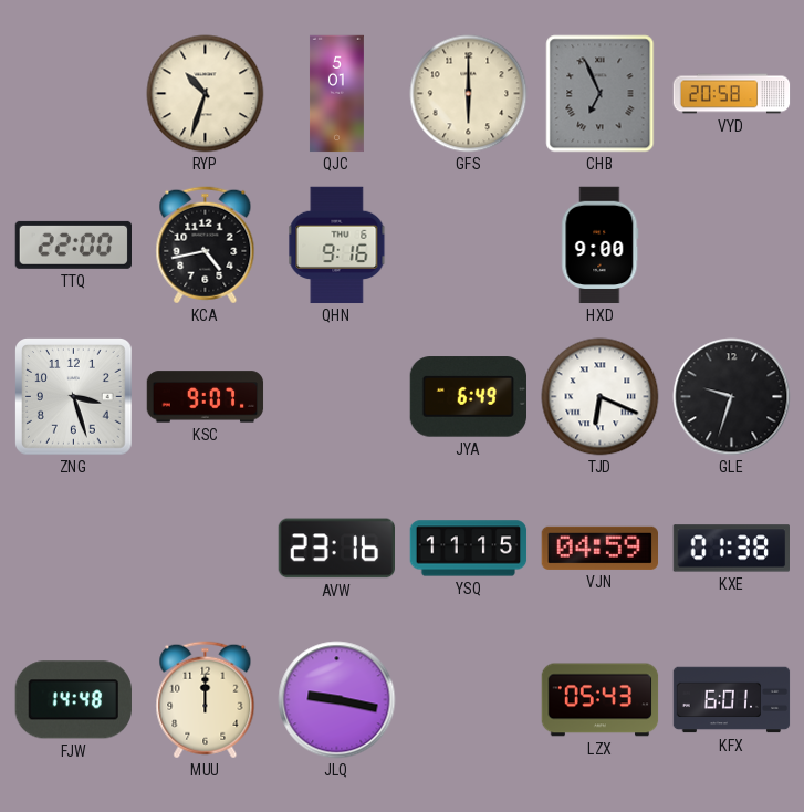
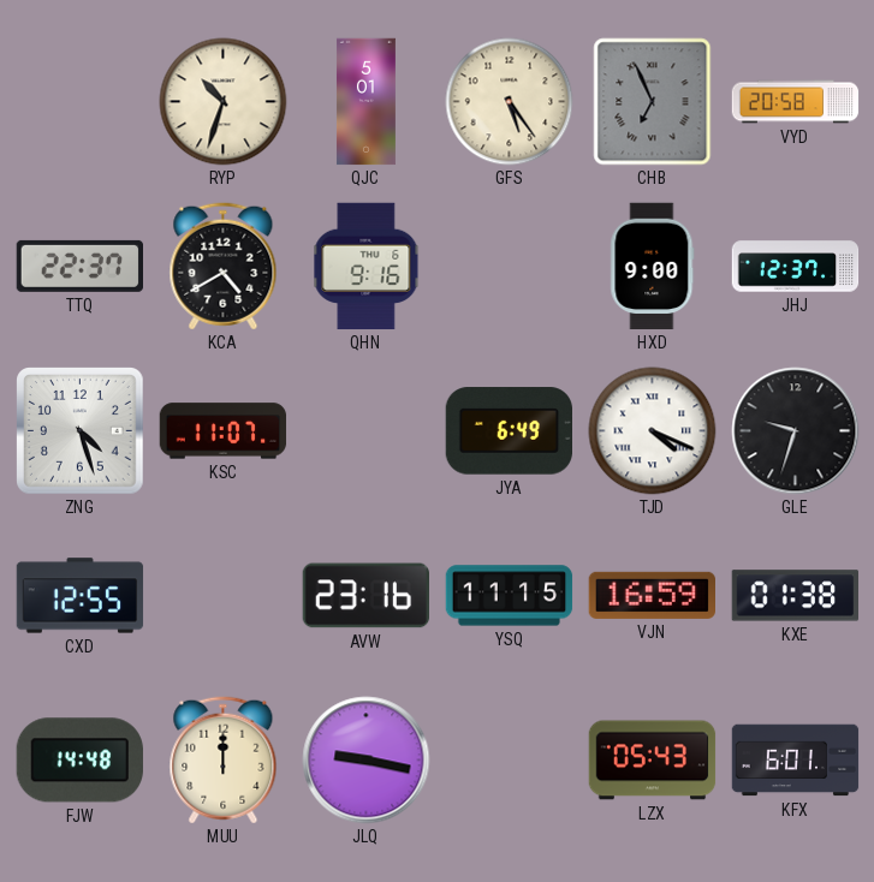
GFS: 6:00 -> 5:24
TTQ: 22:00 -> 22:37
KCA: 4:43 -> 4:40
JHJ: none -> 12:37
ZNG: 3:27 -> 4:27
KSC: 9:07 -> 11:07
TJD: 6:19 -> 4:19
CXD: none -> 12:55
VJN: 04:59 -> 16:59
